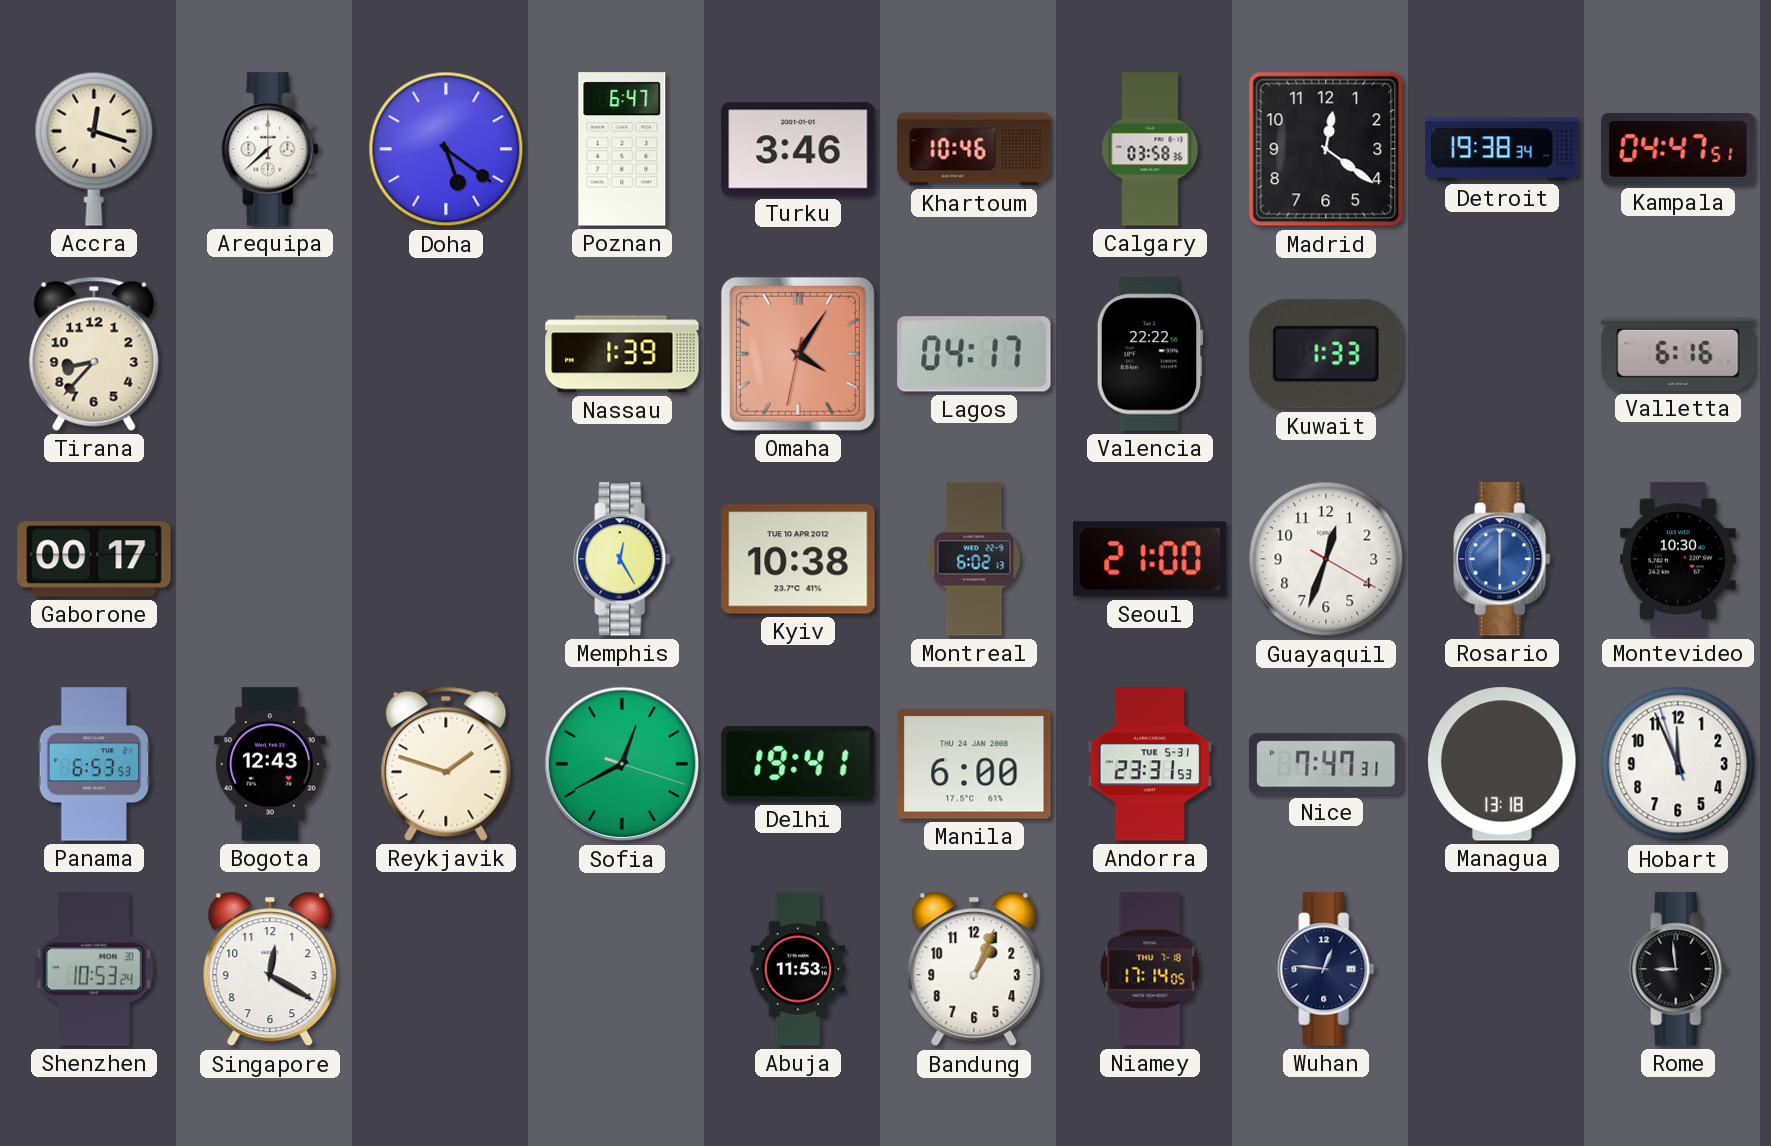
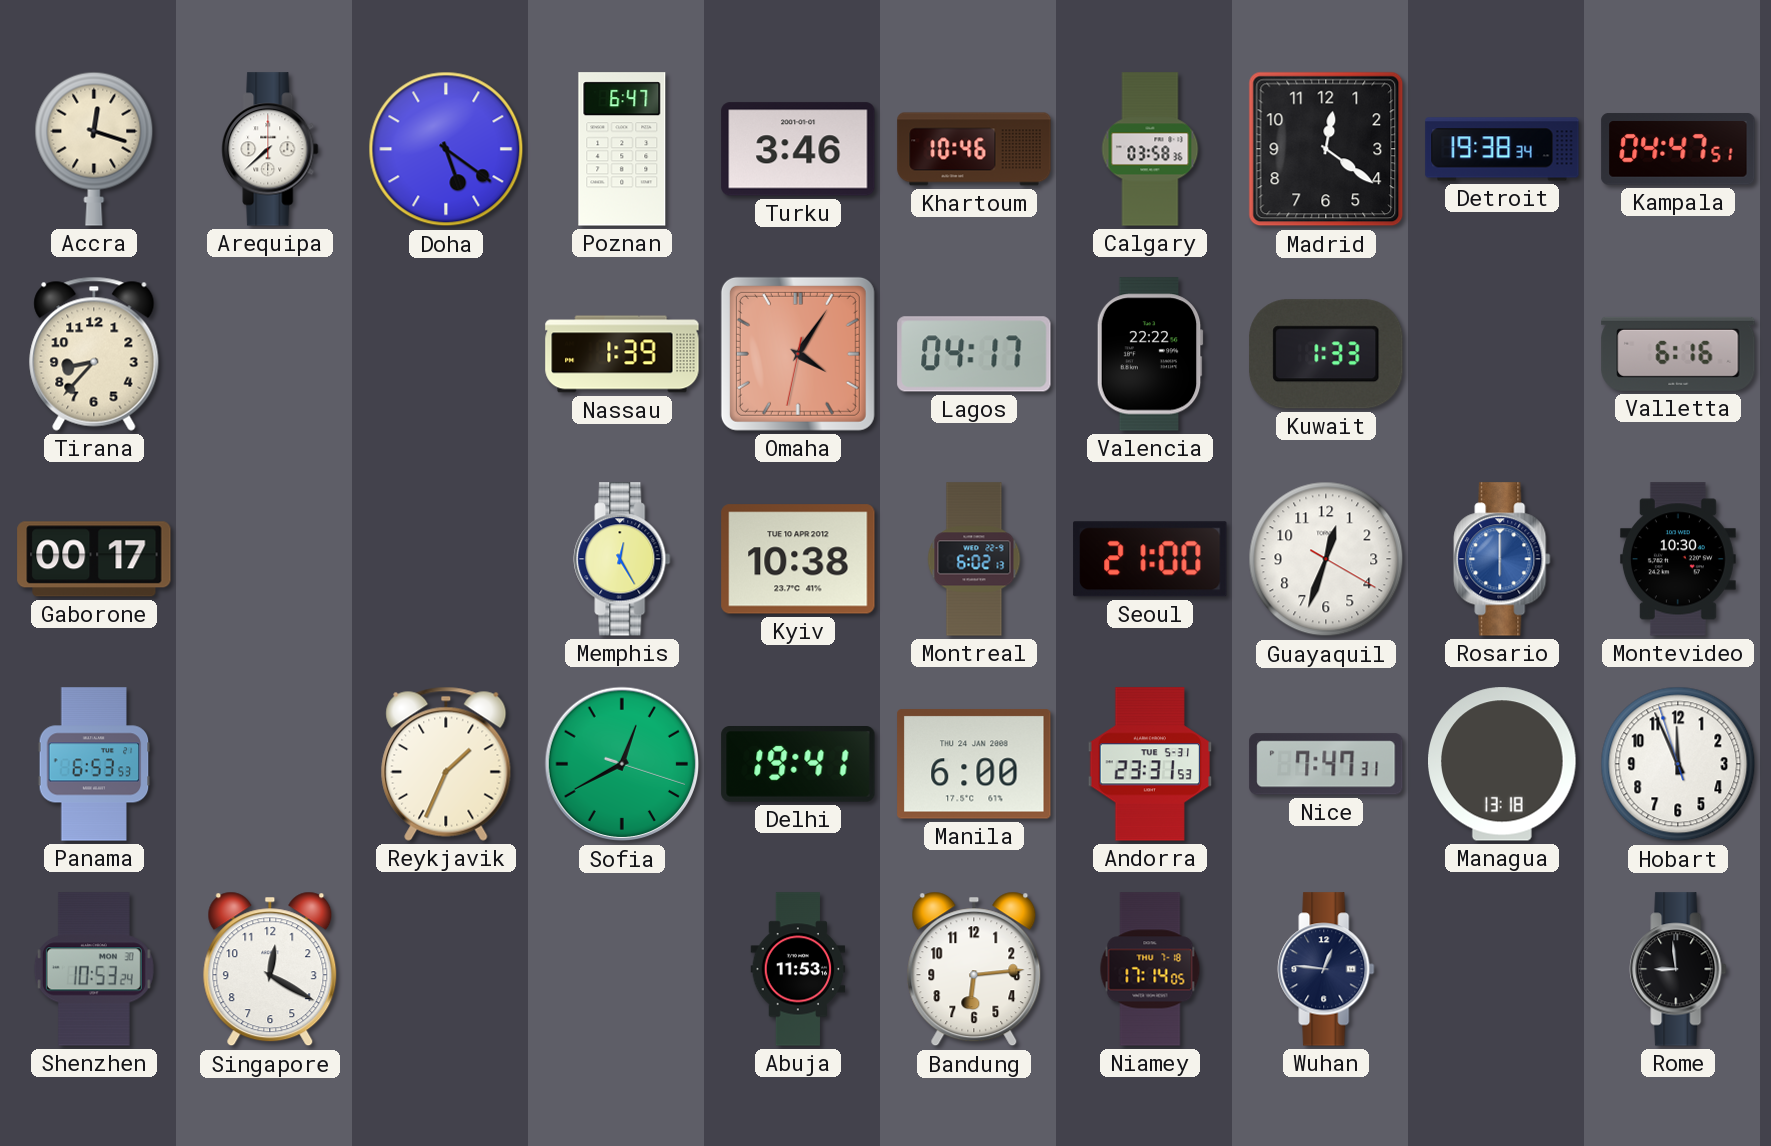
Bogota: 12:43 -> none
Reykjavik: 1:48 -> 1:34
Bandung: 1:04 -> 6:14
